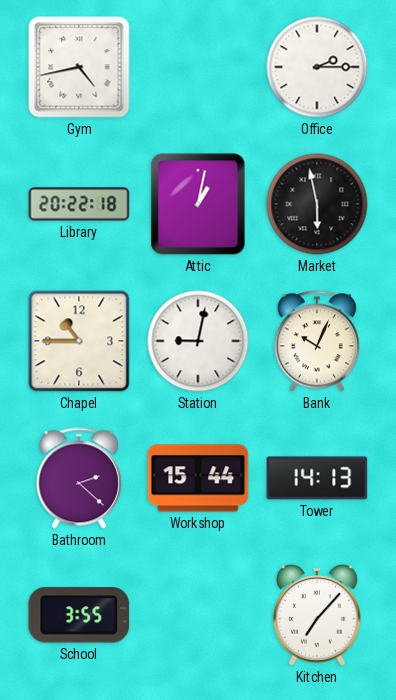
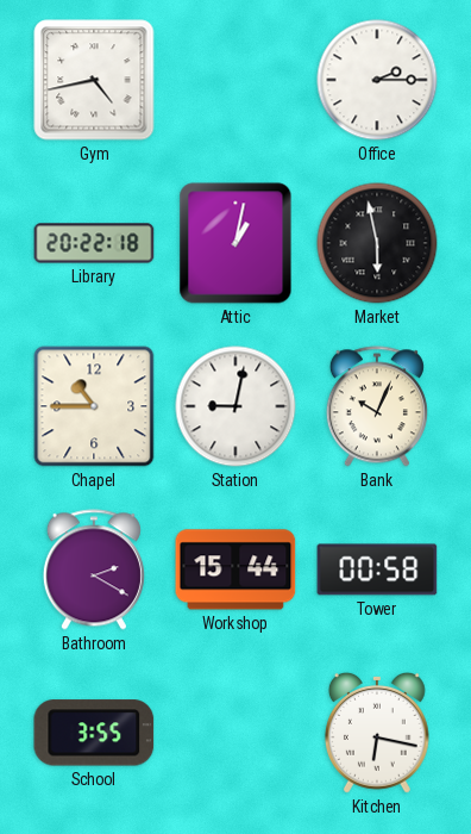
Bathroom: 2:22 -> 2:20
Tower: 14:13 -> 00:58
Kitchen: 7:07 -> 6:17
